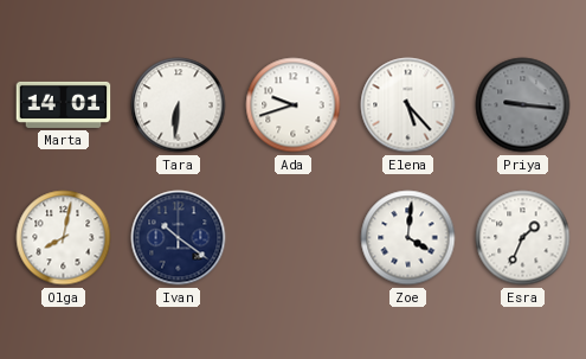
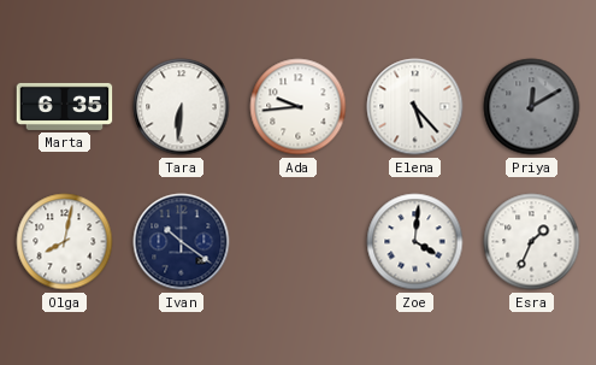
Marta: 14:01 -> 6:35
Ada: 9:42 -> 9:44
Priya: 9:16 -> 12:10
